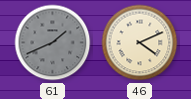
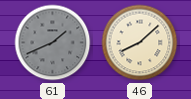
46: 4:11 -> 8:08
